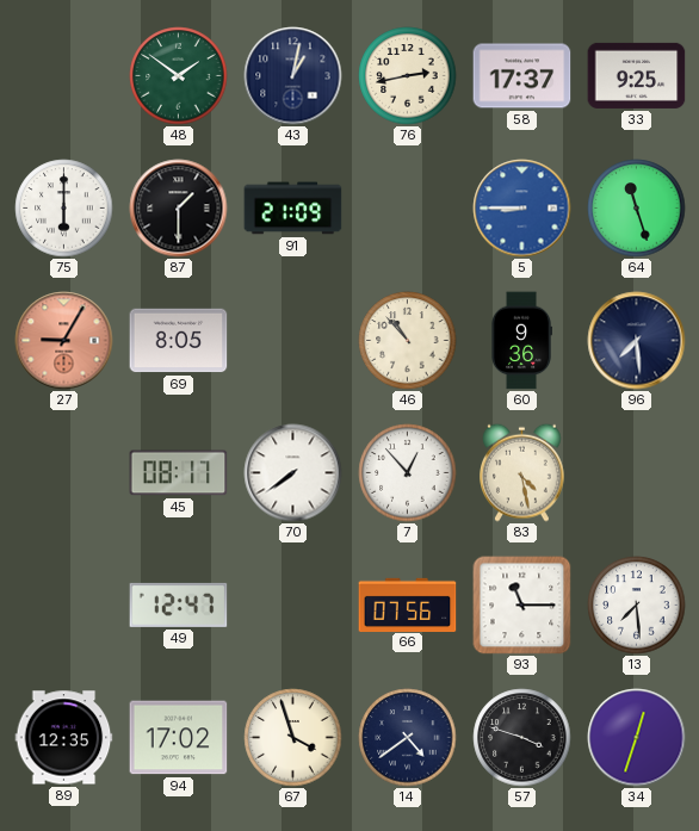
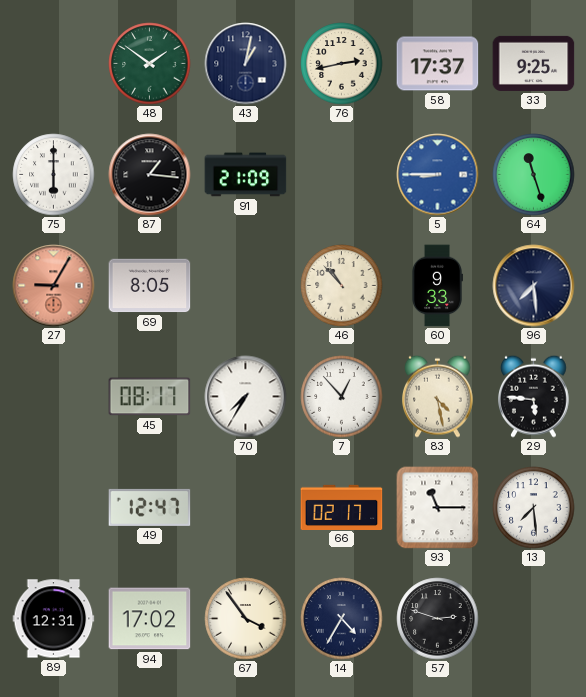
87: 1:30 -> 1:16
60: 9:36 -> 9:33
70: 7:39 -> 7:35
29: none -> 5:46
66: 07:56 -> 02:17
89: 12:35 -> 12:31
67: 3:57 -> 3:54
14: 4:39 -> 4:35
57: 3:48 -> 2:48
34: 12:33 -> none
